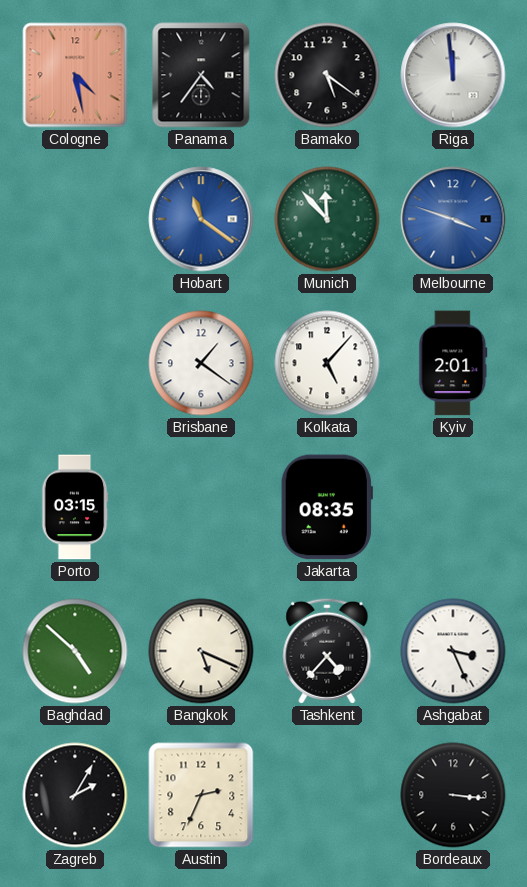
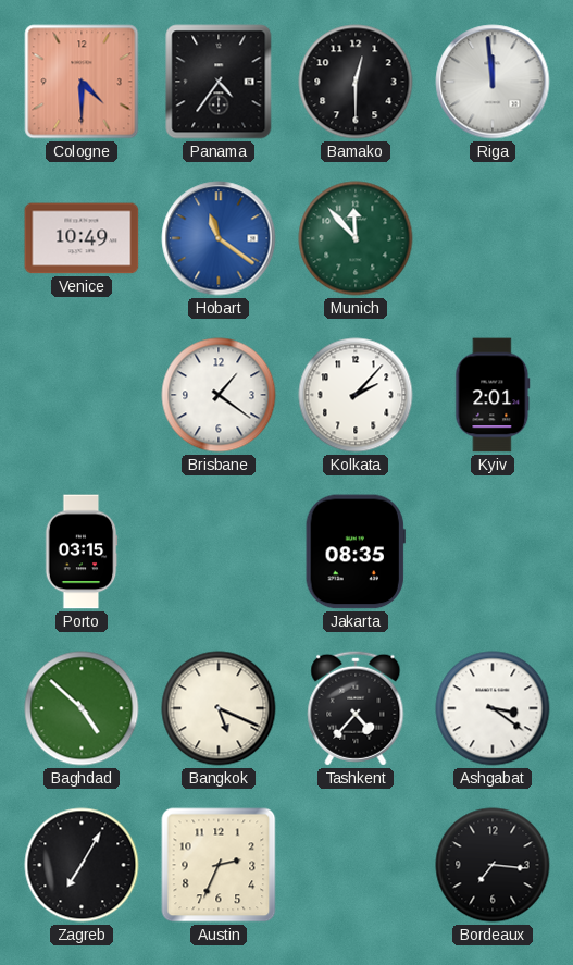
Cologne: 4:28 -> 4:30
Bamako: 5:21 -> 12:30
Venice: none -> 10:49
Melbourne: 3:48 -> none
Kolkata: 5:07 -> 2:07
Ashgabat: 3:26 -> 3:21
Zagreb: 2:05 -> 7:05
Bordeaux: 3:16 -> 7:16
